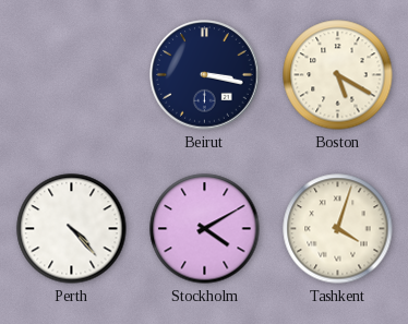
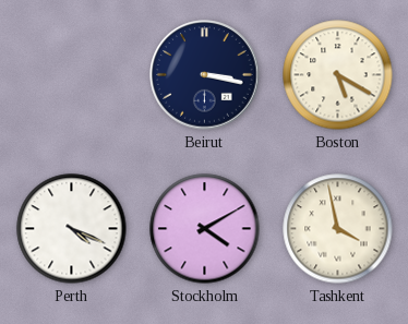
Perth: 4:23 -> 4:19
Tashkent: 4:03 -> 3:58
